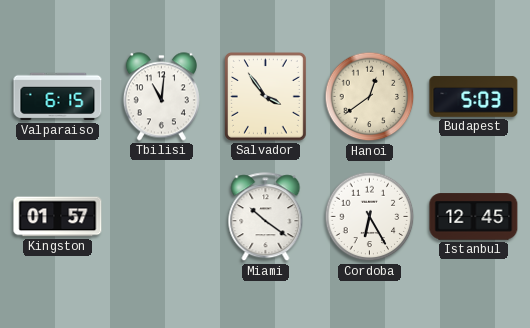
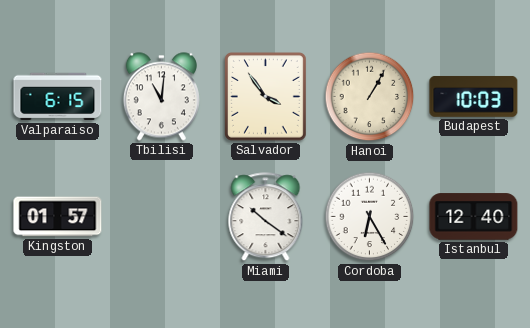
Hanoi: 12:39 -> 1:05
Budapest: 5:03 -> 10:03
Istanbul: 12:45 -> 12:40
